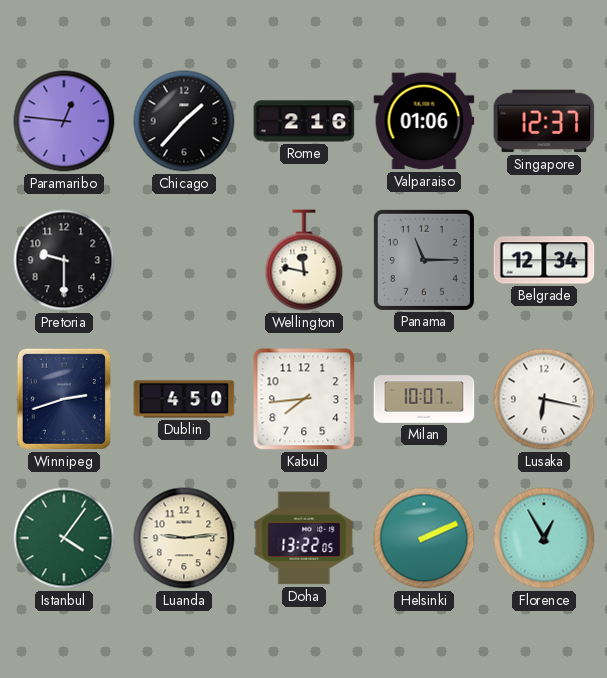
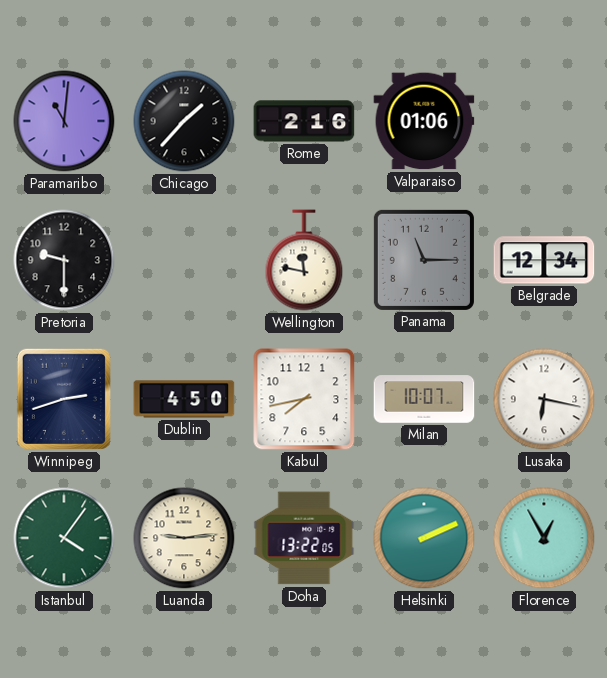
Paramaribo: 12:46 -> 11:01
Singapore: 12:37 -> none
Kabul: 7:44 -> 7:43
